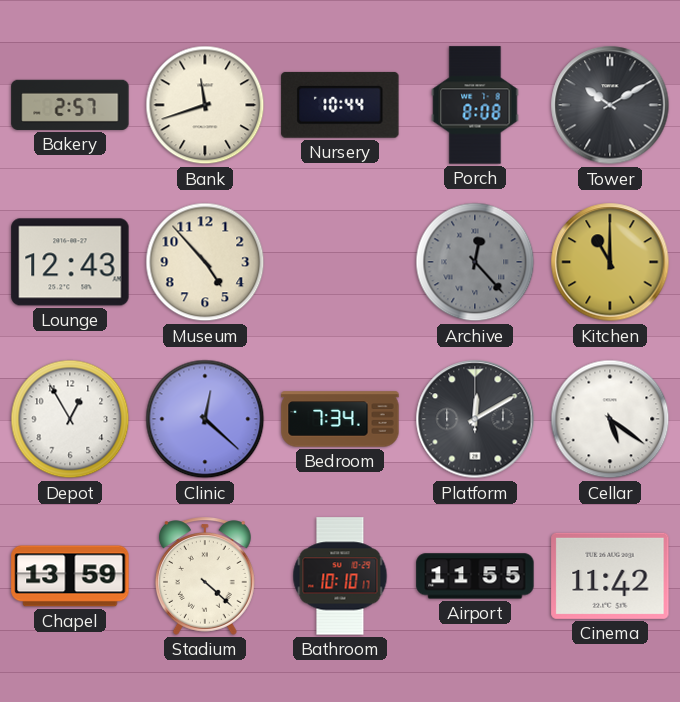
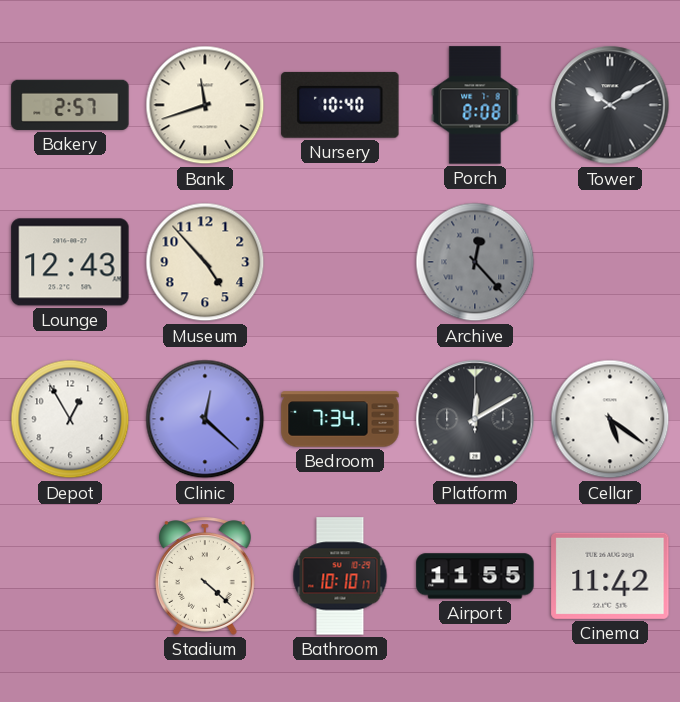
Nursery: 10:44 -> 10:40
Kitchen: 11:00 -> none
Chapel: 13:59 -> none
